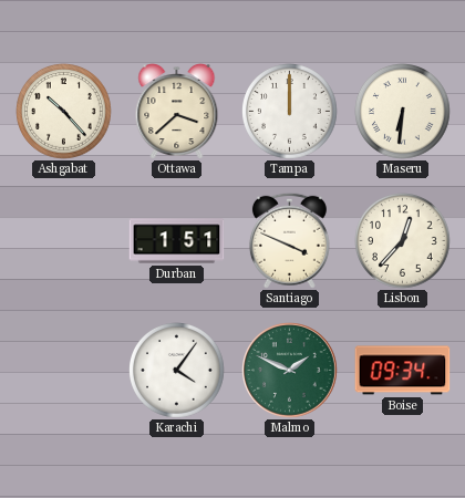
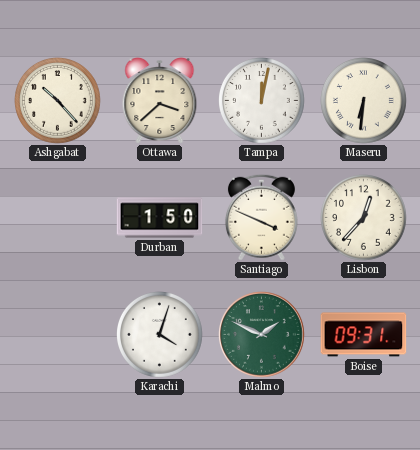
Tampa: 12:00 -> 12:02
Durban: 1:51 -> 1:50
Karachi: 4:06 -> 4:03
Boise: 09:34 -> 09:31
